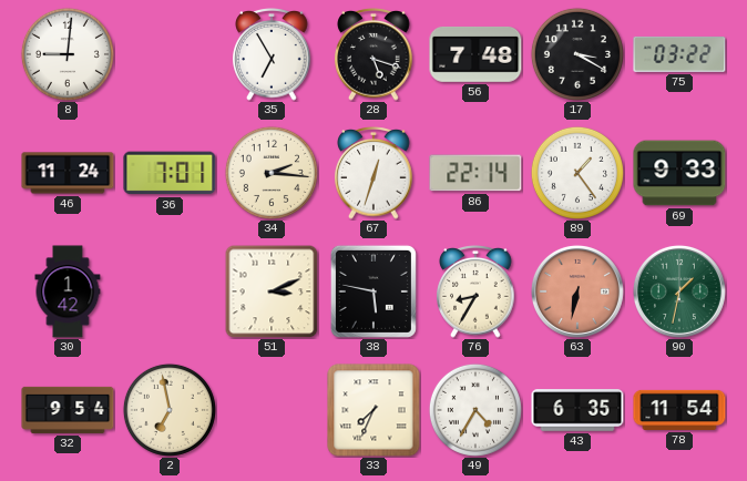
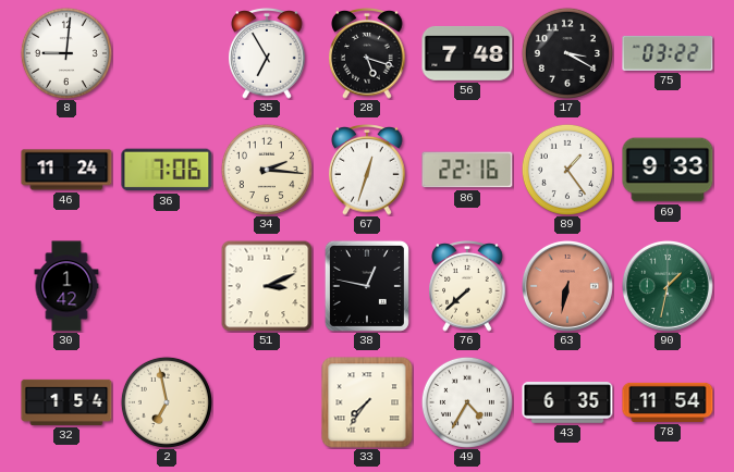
36: 7:01 -> 7:06
86: 22:14 -> 22:16
38: 5:47 -> 12:47
76: 8:35 -> 7:38
32: 9:54 -> 1:54
33: 7:34 -> 7:36
